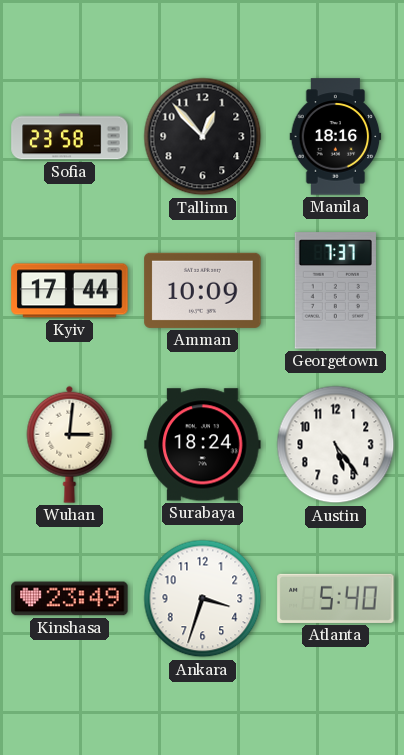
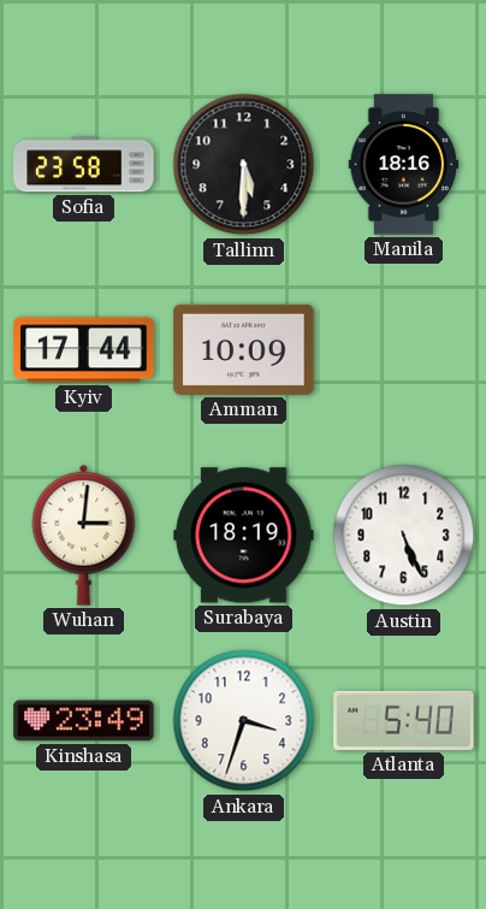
Tallinn: 12:53 -> 5:30
Georgetown: 7:37 -> none
Surabaya: 18:24 -> 18:19
Austin: 5:24 -> 5:26
